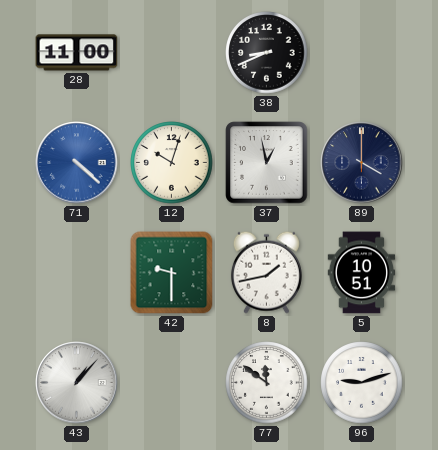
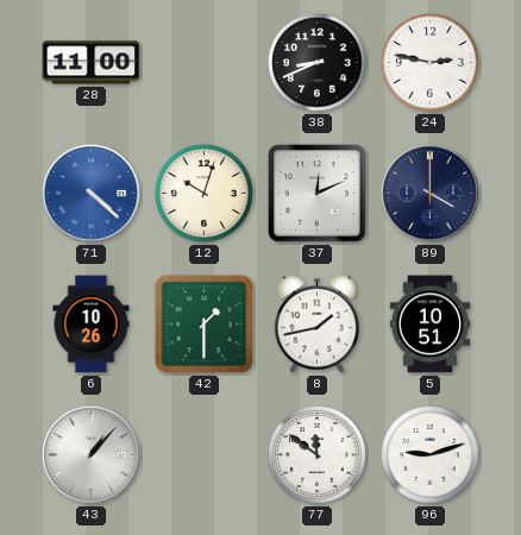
24: none -> 2:47
37: 12:58 -> 12:11
6: none -> 10:26
42: 9:30 -> 1:30
